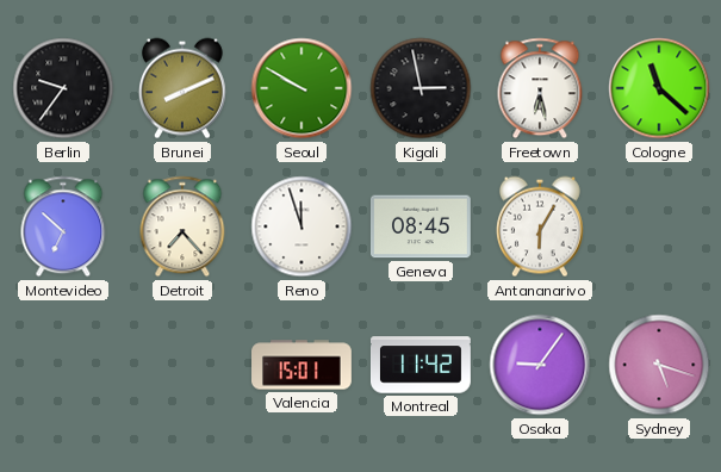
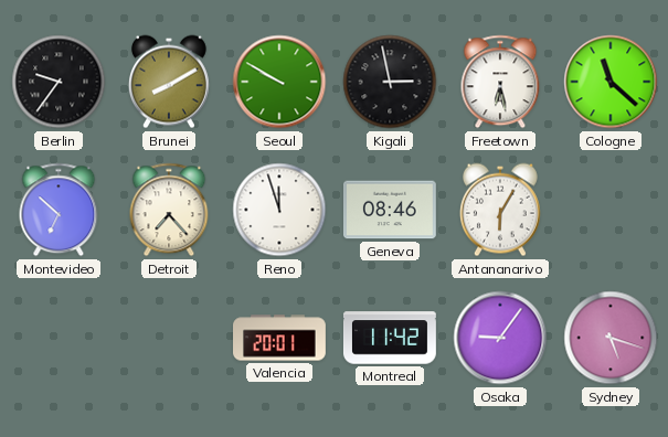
Brunei: 8:11 -> 8:10
Geneva: 08:45 -> 08:46
Valencia: 15:01 -> 20:01
